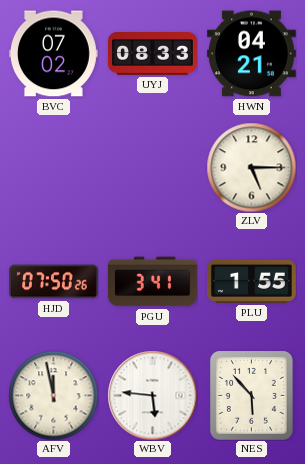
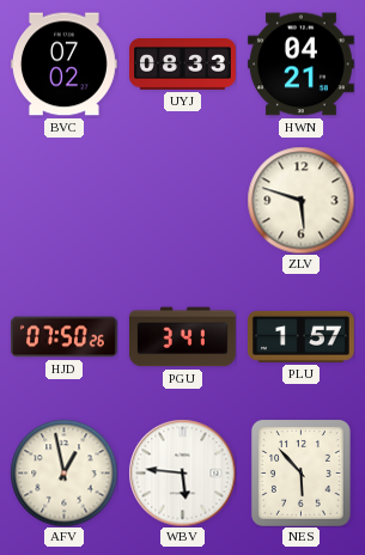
ZLV: 5:15 -> 5:48
PLU: 1:55 -> 1:57
AFV: 11:58 -> 12:58
